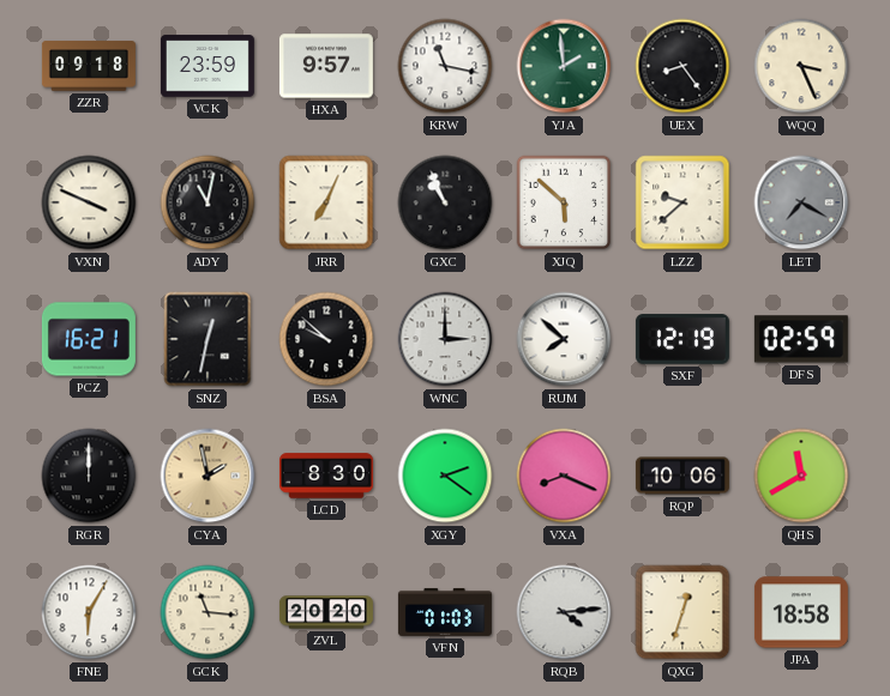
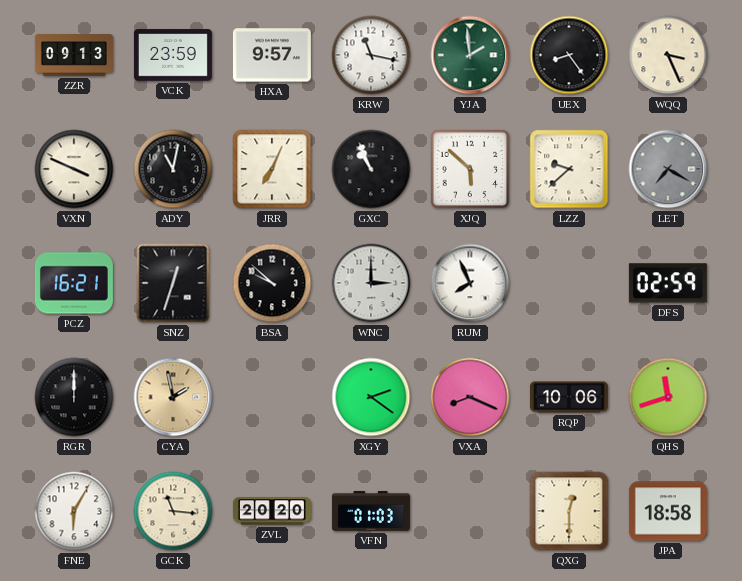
ZZR: 09:18 -> 09:13
SNZ: 12:32 -> 12:33
RUM: 7:52 -> 7:56
SXF: 12:19 -> none
LCD: 8:30 -> none
QHS: 11:40 -> 11:42
RQB: 4:14 -> none
QXG: 12:33 -> 12:30
